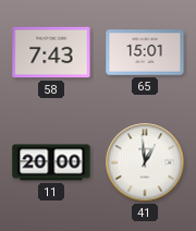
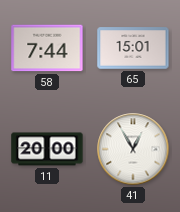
58: 7:43 -> 7:44
41: 12:59 -> 12:55
